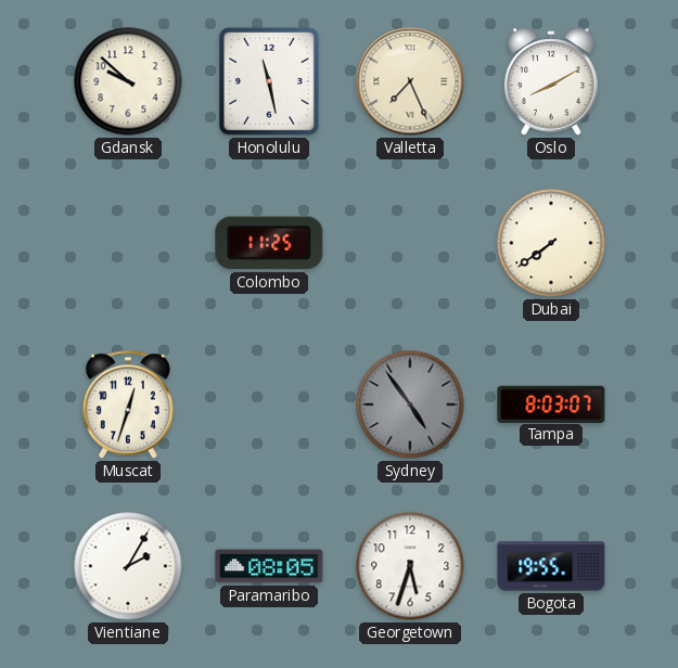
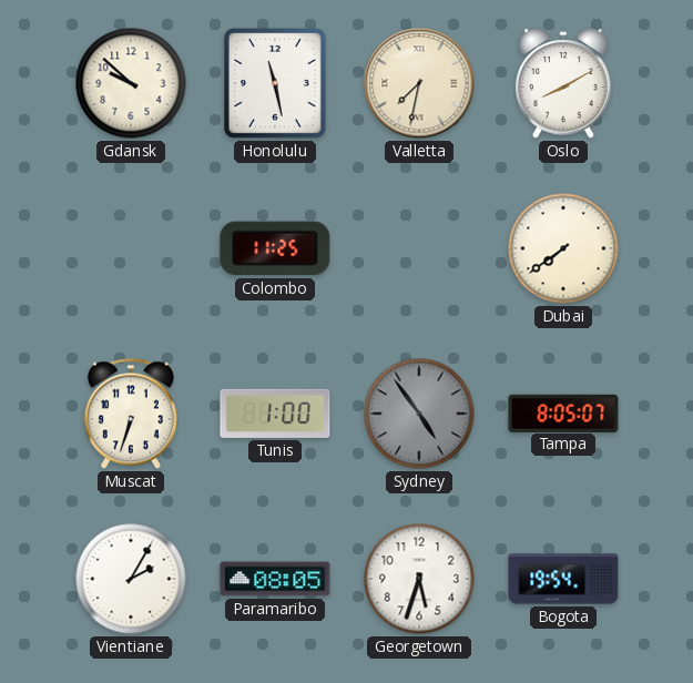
Valletta: 7:26 -> 7:32
Muscat: 12:33 -> 6:33
Tunis: none -> 1:00
Tampa: 8:03 -> 8:05
Bogota: 19:55 -> 19:54
